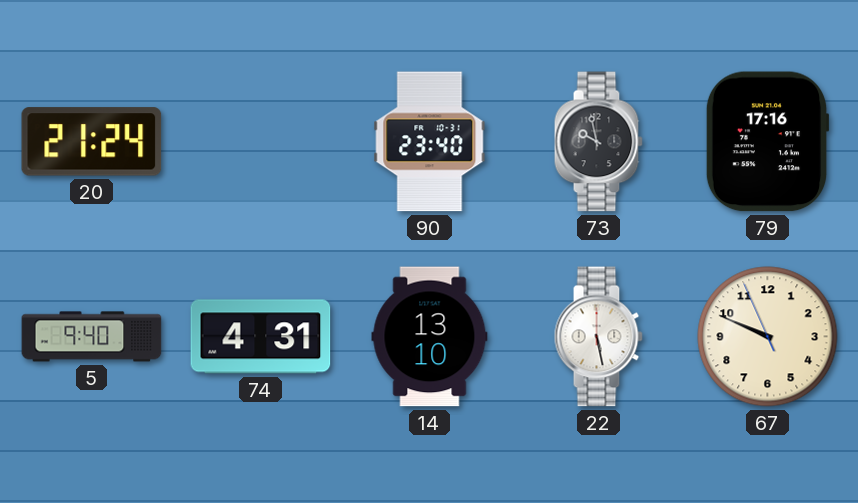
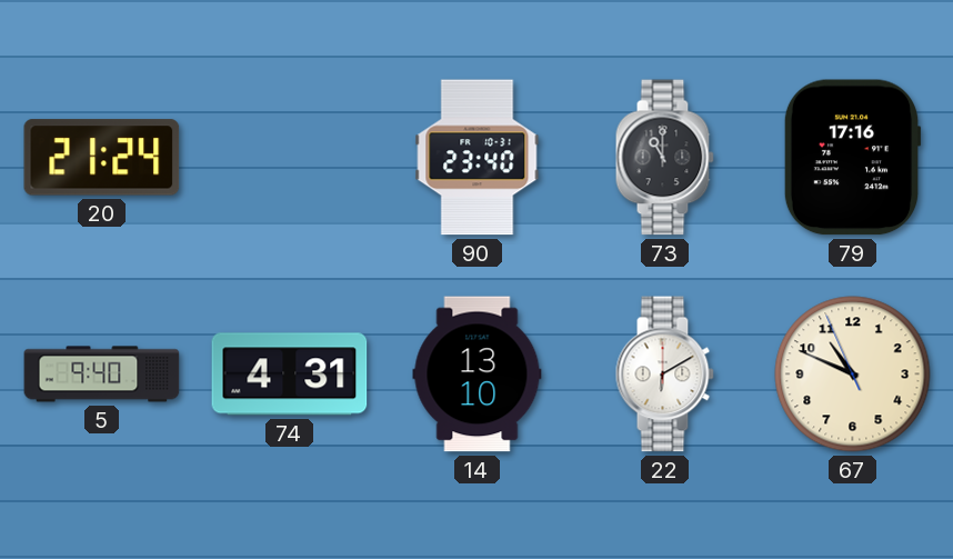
73: 9:58 -> 11:00
22: 5:28 -> 6:10
67: 9:48 -> 10:48
